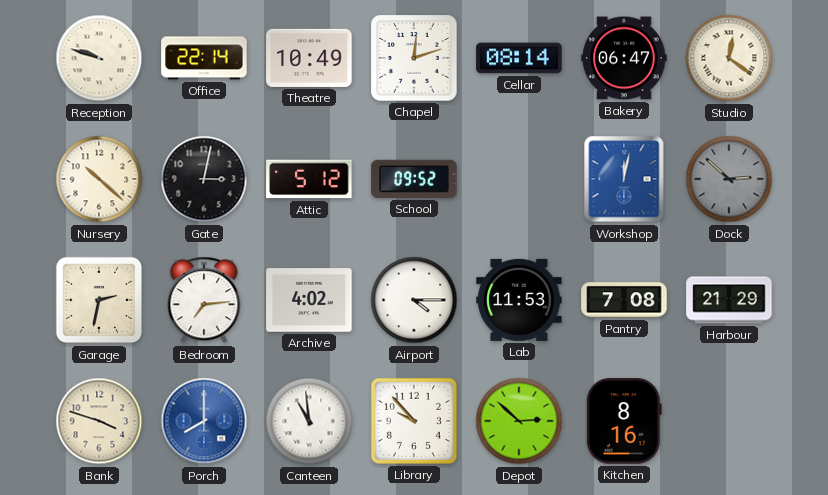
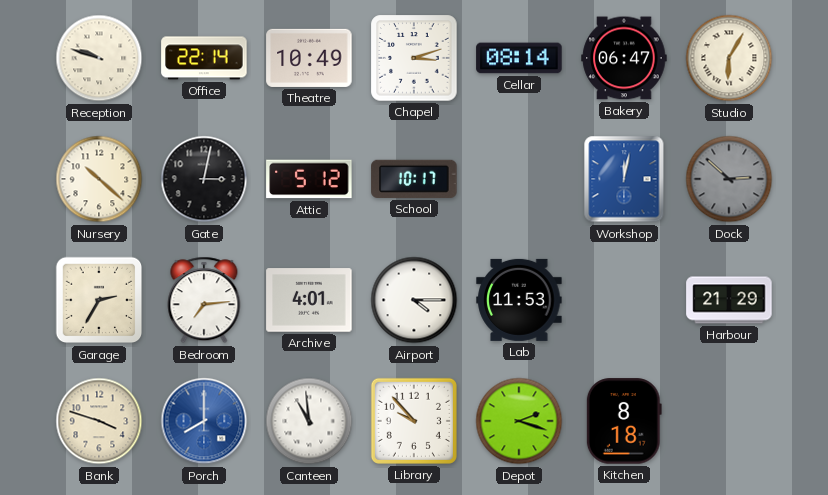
Chapel: 12:12 -> 3:12
Studio: 12:21 -> 6:05
School: 09:52 -> 10:17
Garage: 2:32 -> 2:35
Archive: 4:02 -> 4:01
Pantry: 7:08 -> none
Depot: 2:52 -> 2:18
Kitchen: 8:16 -> 8:18
